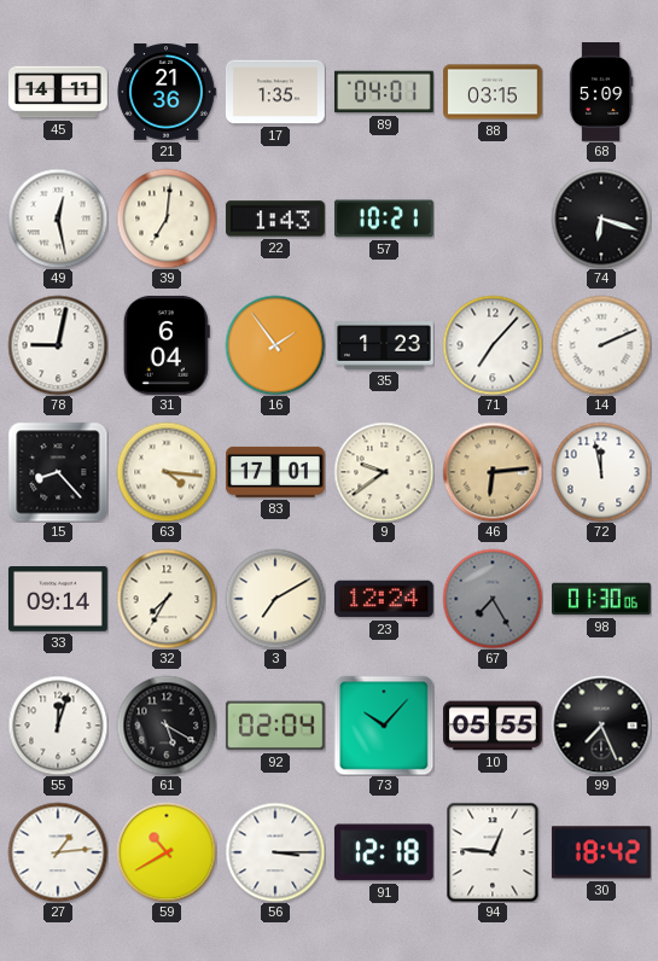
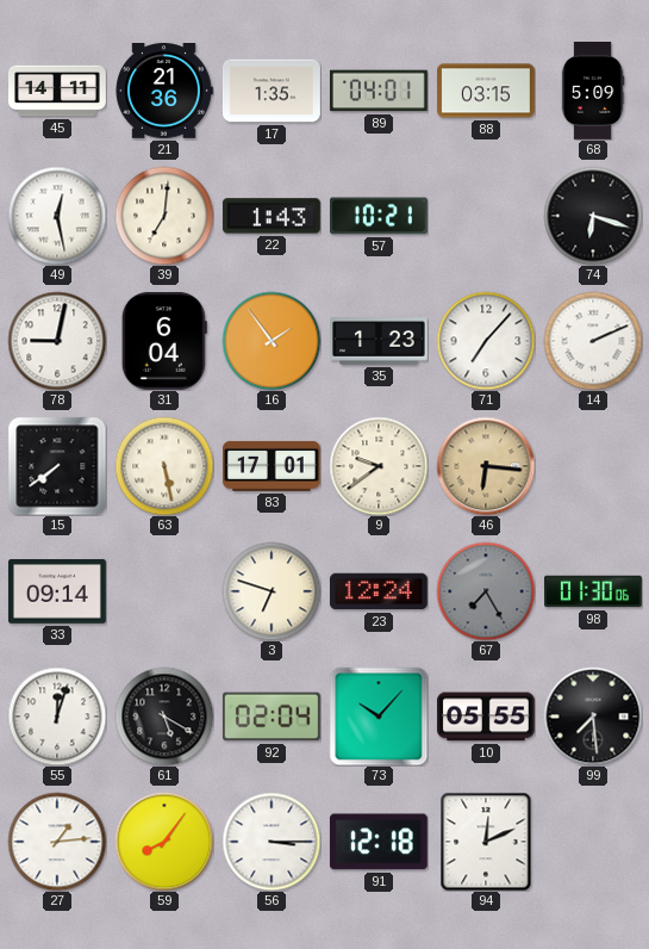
15: 8:23 -> 7:39
63: 4:16 -> 5:28
46: 6:14 -> 6:16
72: 11:58 -> none
32: 7:35 -> none
3: 7:10 -> 6:48
99: 7:26 -> 7:29
59: 10:40 -> 8:06
94: 12:46 -> 12:11
30: 18:42 -> none
